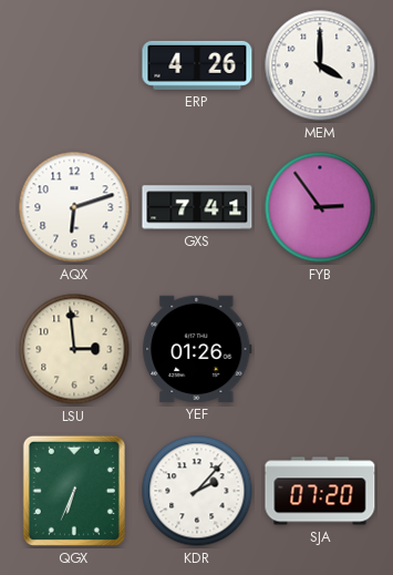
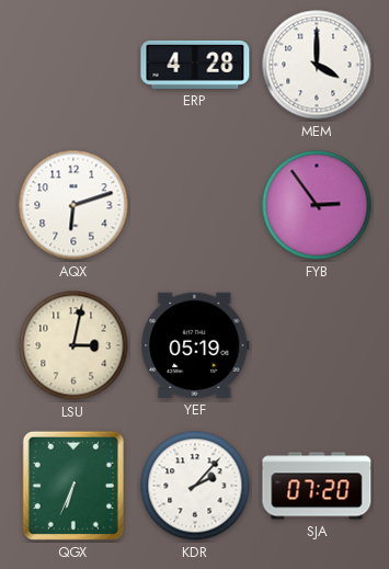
ERP: 4:26 -> 4:28
GXS: 7:41 -> none
LSU: 2:59 -> 3:02
YEF: 01:26 -> 05:19
